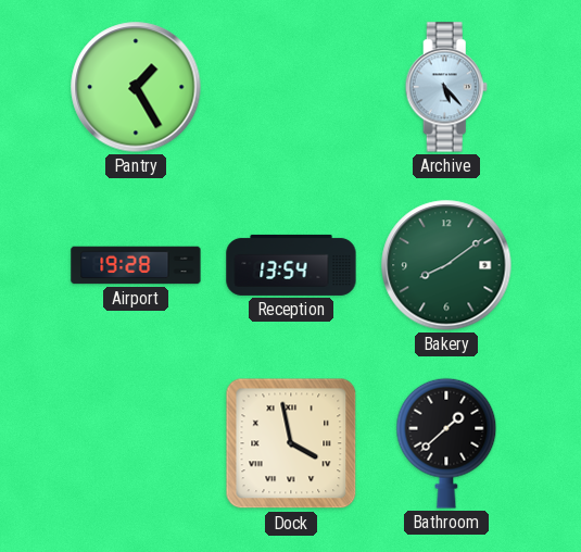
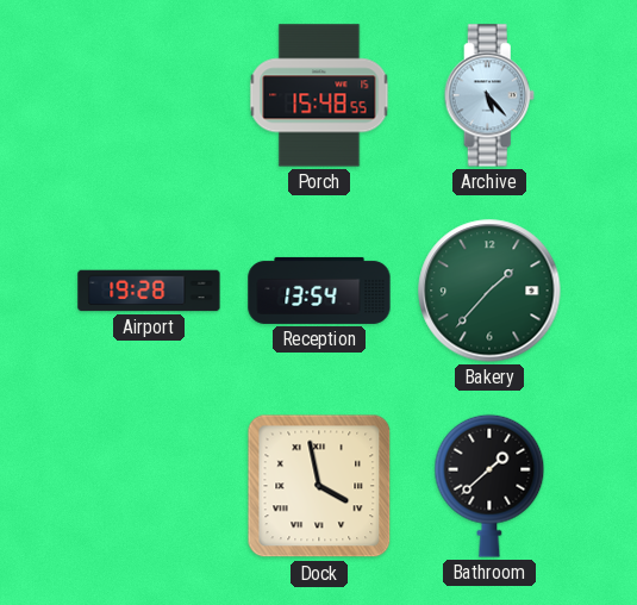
Pantry: 1:25 -> none
Porch: none -> 15:48
Bakery: 8:09 -> 1:37
